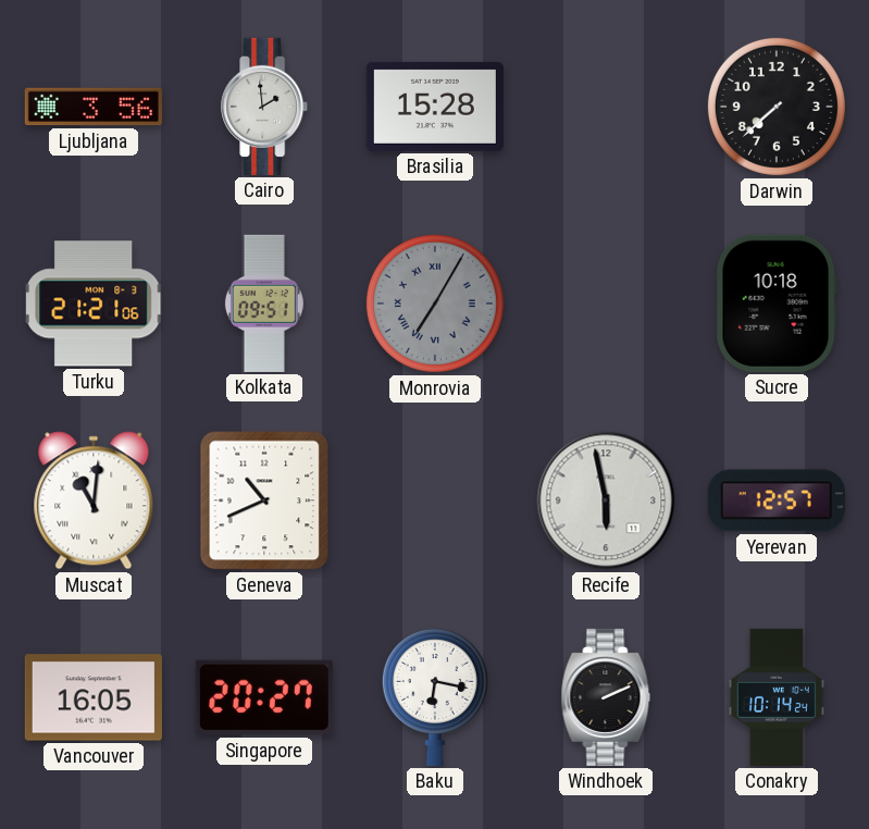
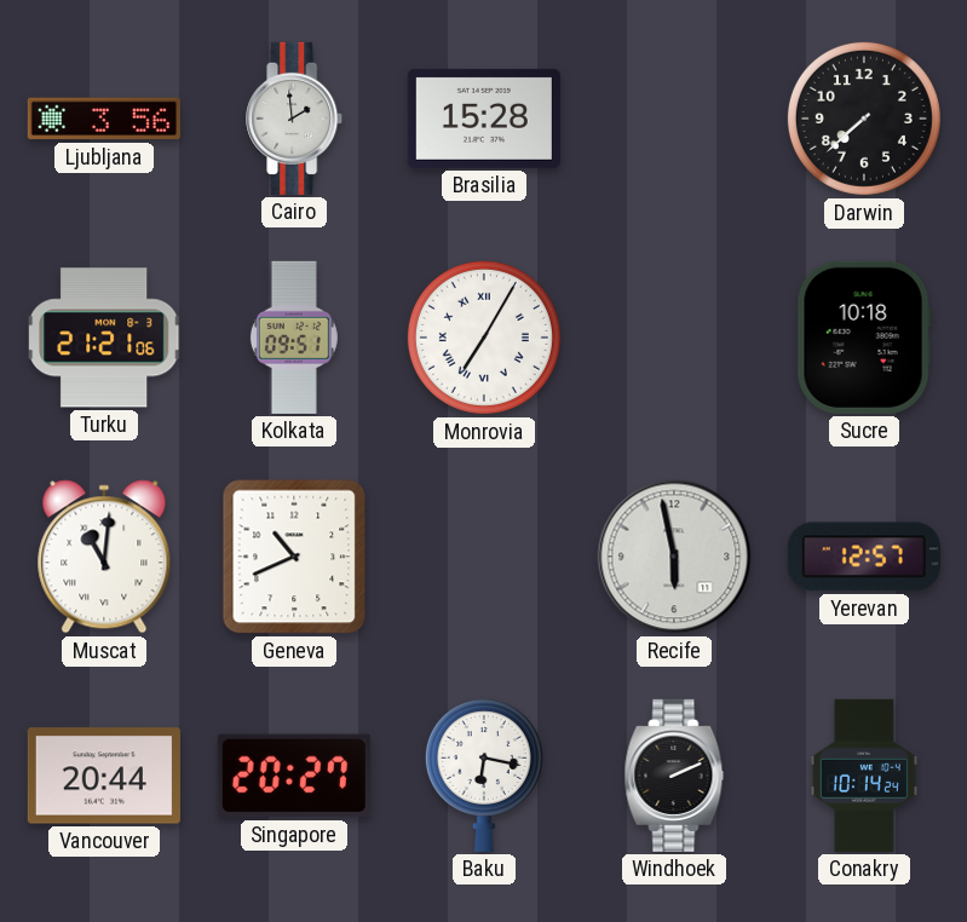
Monrovia dial: grey -> white
Vancouver: 16:05 -> 20:44
